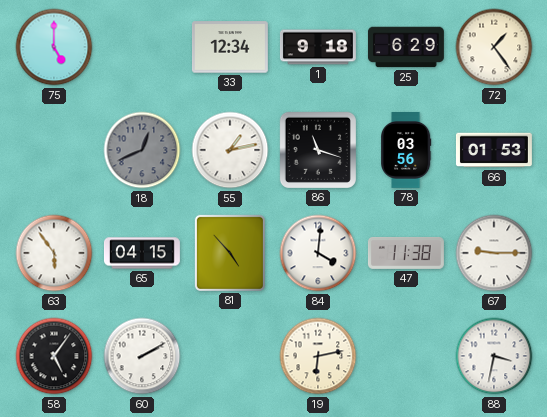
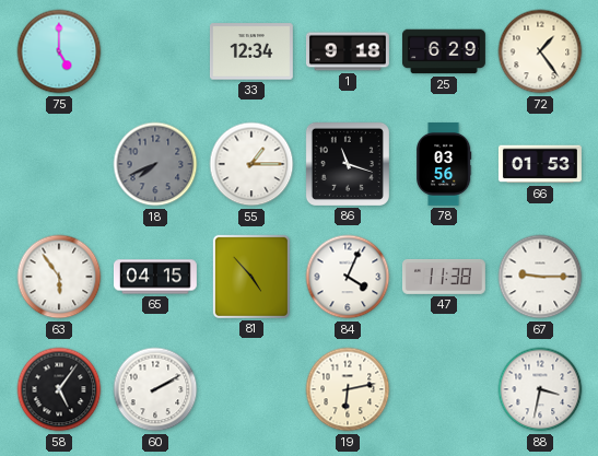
18: 12:41 -> 7:41
55: 1:13 -> 1:15
84: 4:01 -> 4:04
